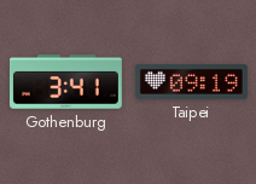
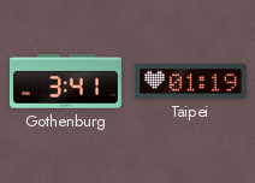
Taipei: 09:19 -> 01:19
